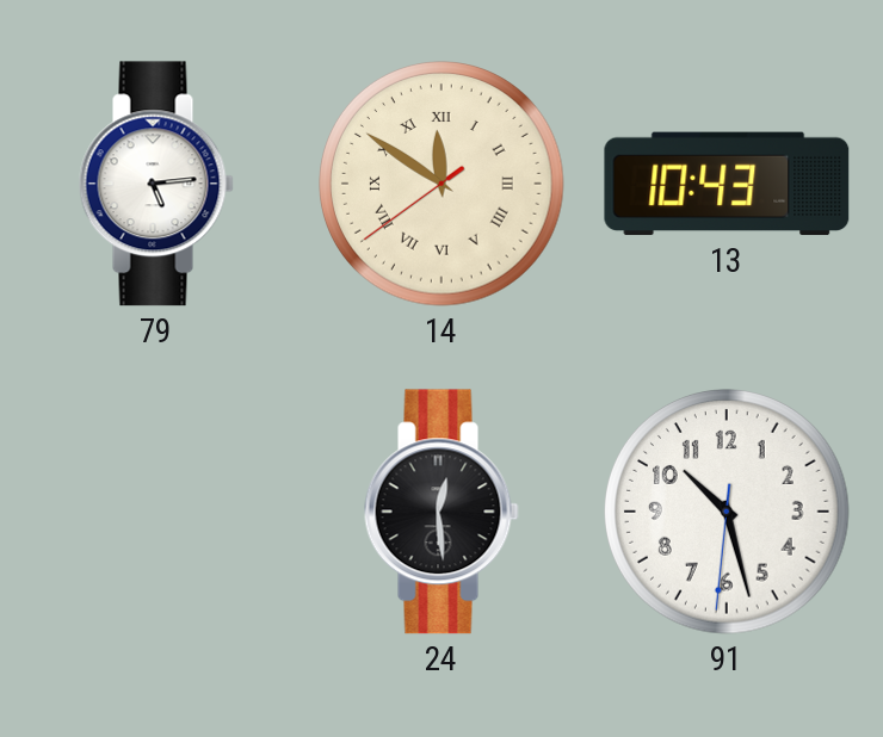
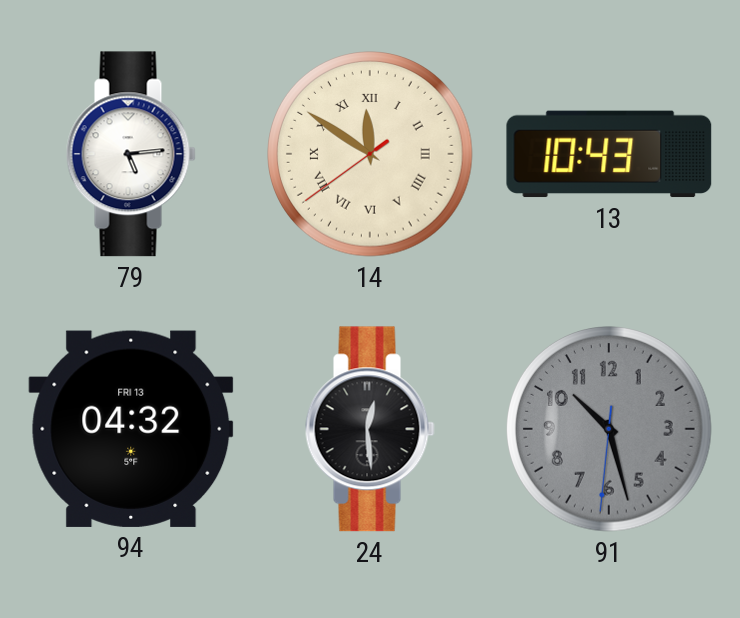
94: none -> 04:32
91 dial: white -> grey
